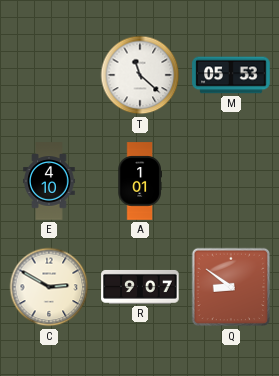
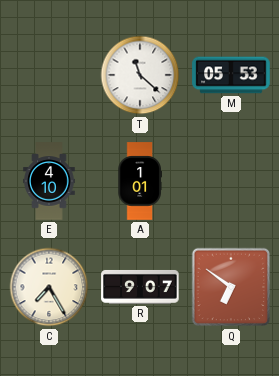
C: 2:50 -> 7:25
Q: 8:51 -> 6:51
